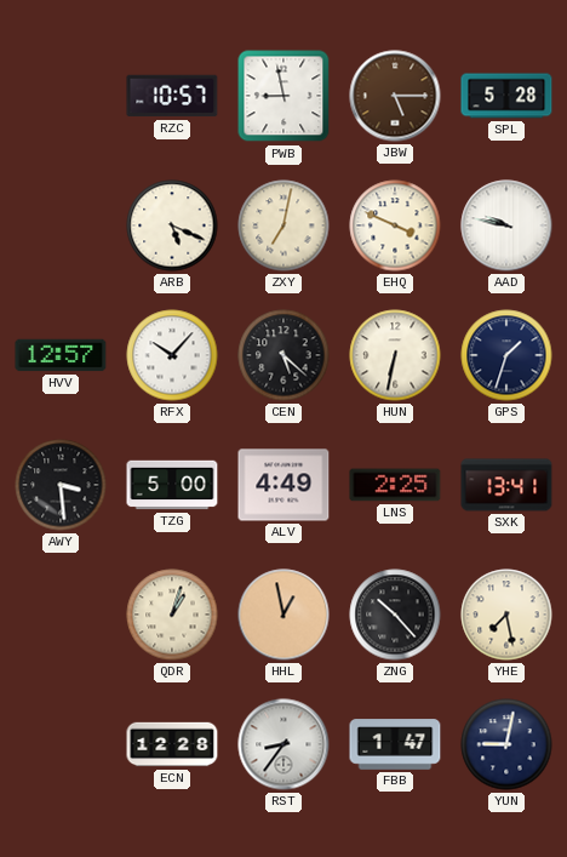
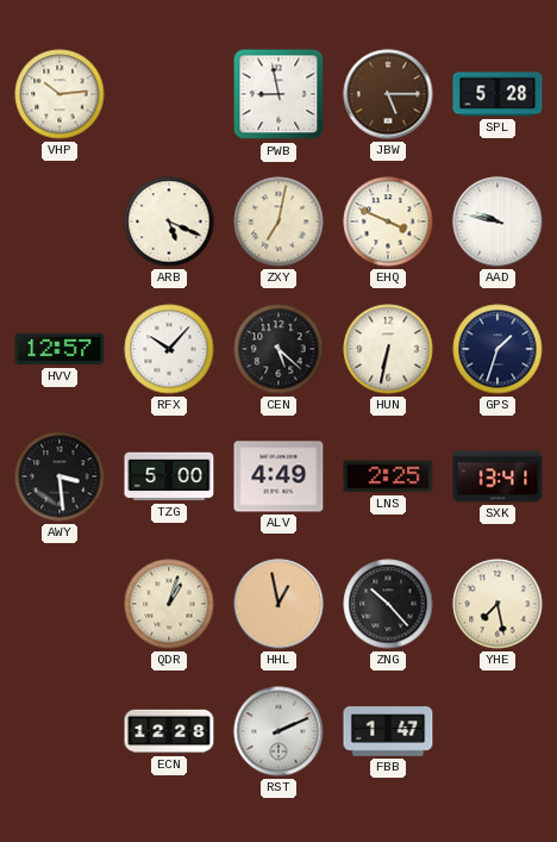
VHP: none -> 10:14
RZC: 10:57 -> none
RST: 8:36 -> 2:11
YUN: 9:02 -> none
